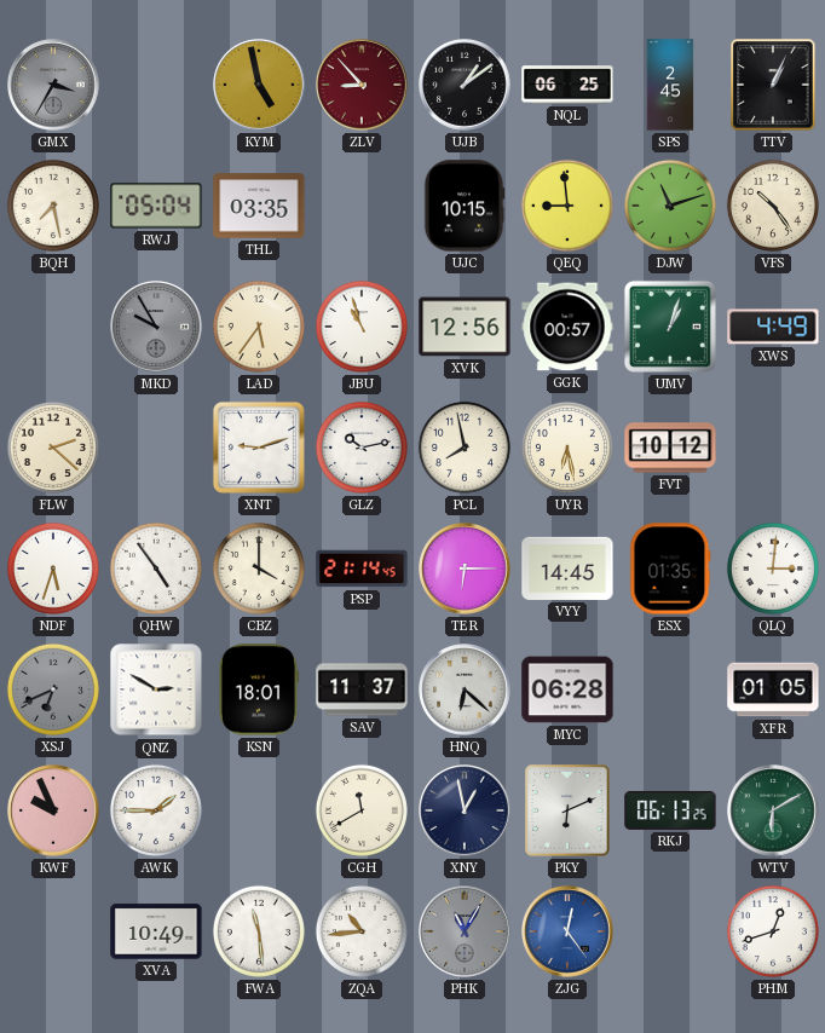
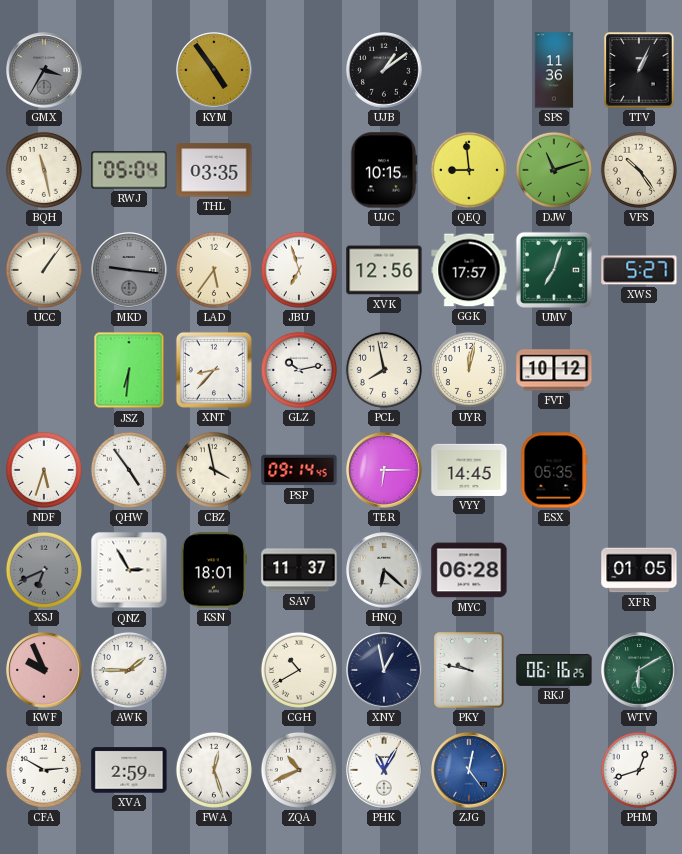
KYM: 4:58 -> 4:54
ZLV: 8:53 -> none
NQL: 06:25 -> none
SPS: 2:45 -> 11:36
BQH: 7:28 -> 11:28
UCC: none -> 1:06
MKD: 9:55 -> 9:16
JBU: 10:57 -> 6:57
GGK: 00:57 -> 17:57
UMV: 1:03 -> 7:03
XWS: 4:49 -> 5:27
FLW: 2:22 -> none
JSZ: none -> 6:31
XNT: 9:12 -> 8:37
UYR: 6:28 -> 12:02
CBZ: 4:00 -> 3:58
PSP: 21:14 -> 09:14
ESX: 01:35 -> 05:35
QLQ: 3:01 -> none
QNZ: 2:50 -> 2:55
CGH: 11:40 -> 10:40
PKY: 6:11 -> 9:47
RKJ: 06:13 -> 06:16
CFA: none -> 2:50
XVA: 10:49 -> 2:59
FWA: 11:29 -> 12:27
ZQA: 10:44 -> 10:41
PHK dial: grey -> white
